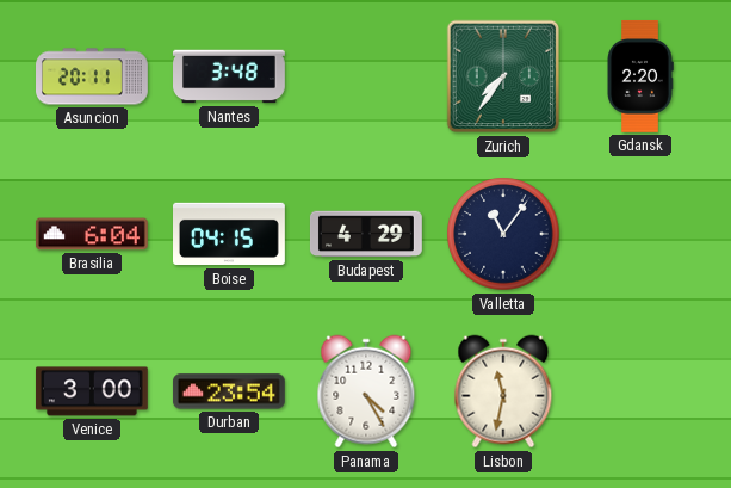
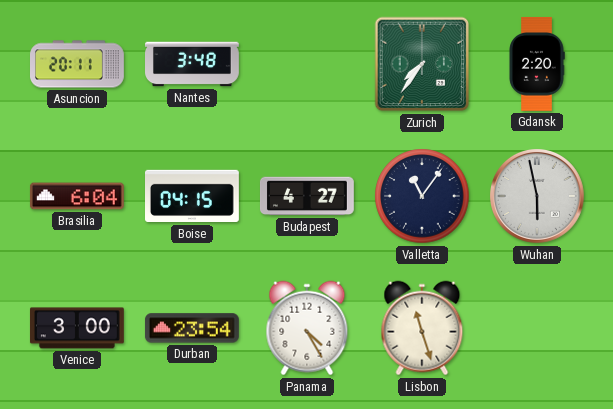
Budapest: 4:29 -> 4:27
Wuhan: none -> 5:58
Lisbon: 11:32 -> 11:27
